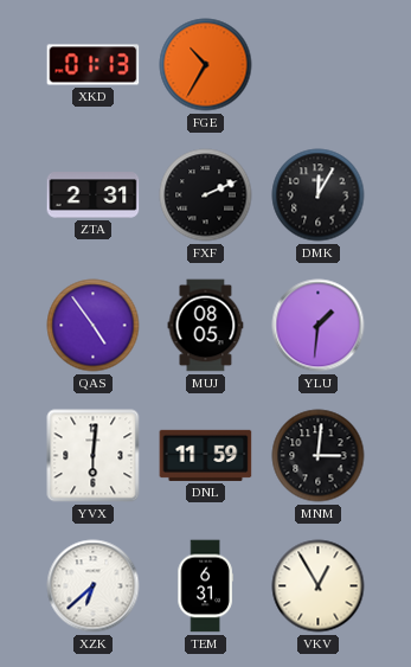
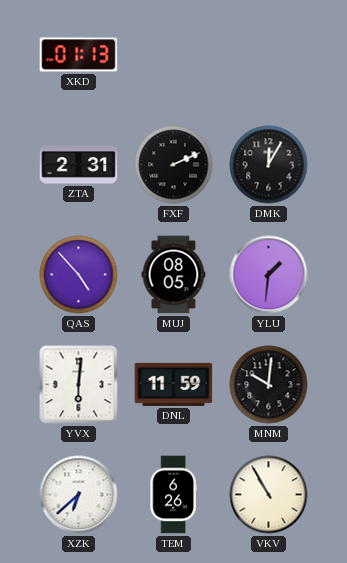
FGE: 10:35 -> none
QAS: 4:54 -> 4:53
MNM: 3:01 -> 10:01
TEM: 6:31 -> 6:26
VKV: 12:55 -> 10:55
